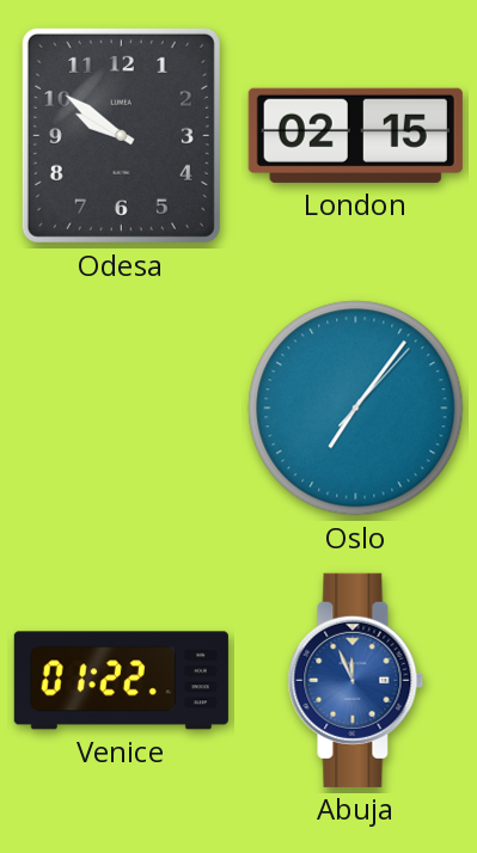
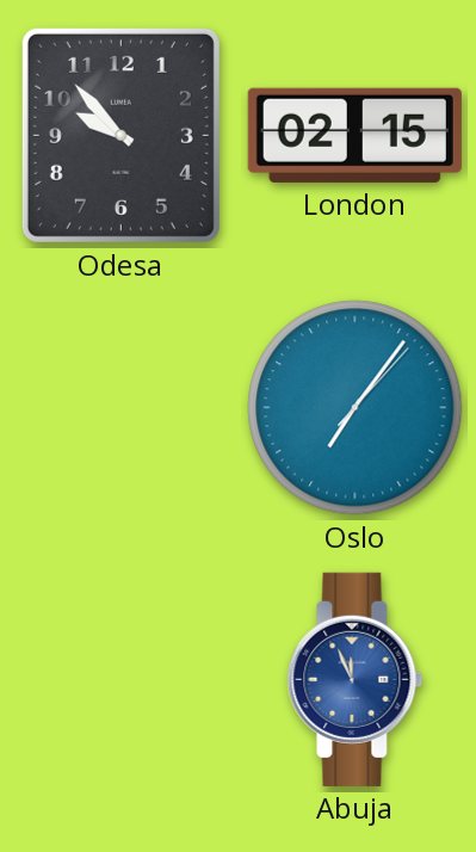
Odesa: 9:51 -> 9:53
Venice: 01:22 -> none
